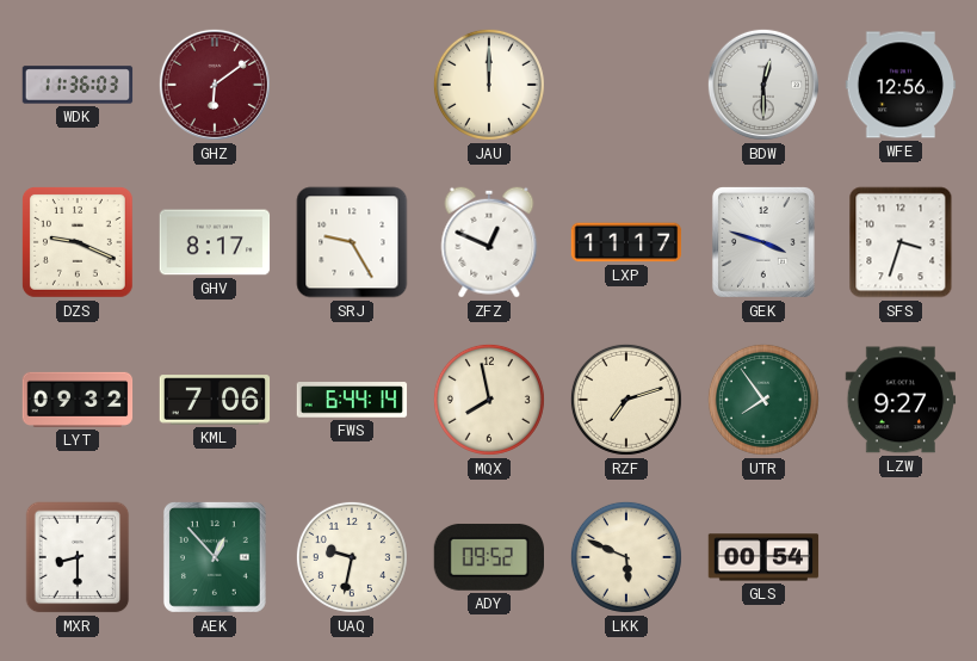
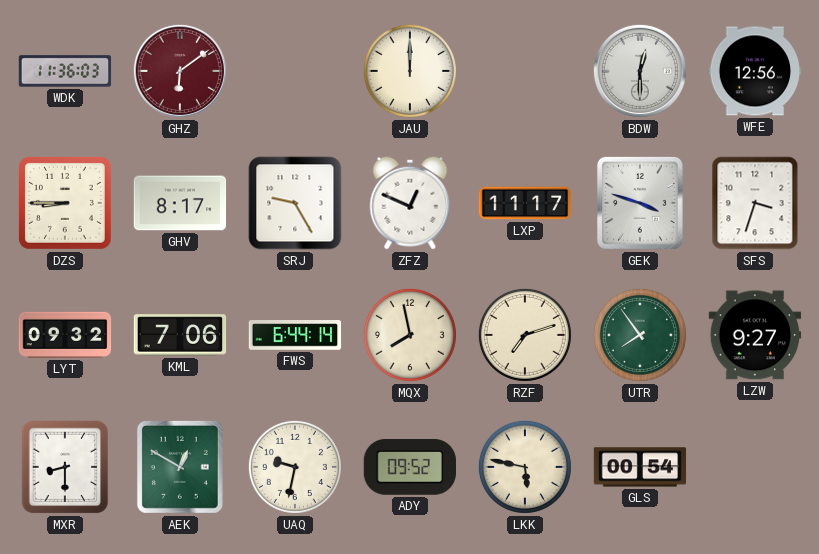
DZS: 9:19 -> 8:45
AEK: 12:53 -> 12:50
LKK: 5:49 -> 5:47
